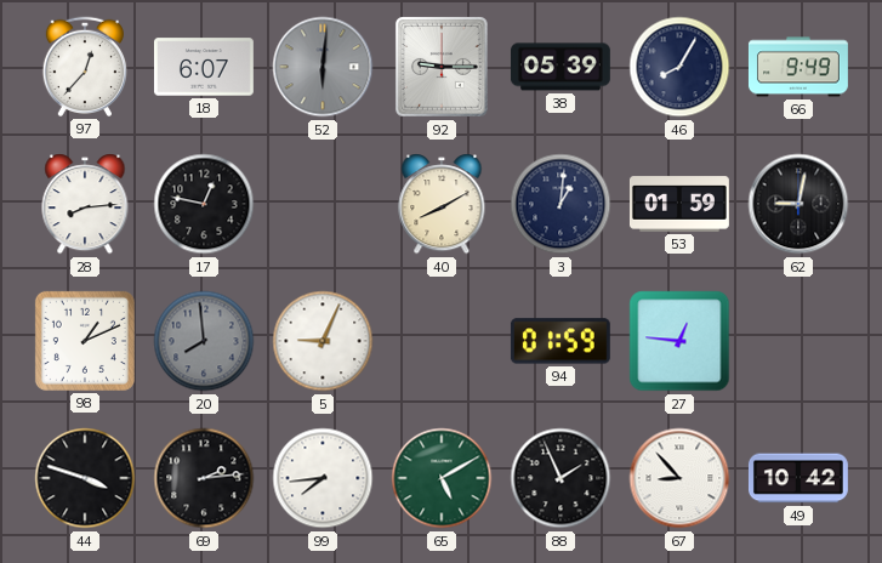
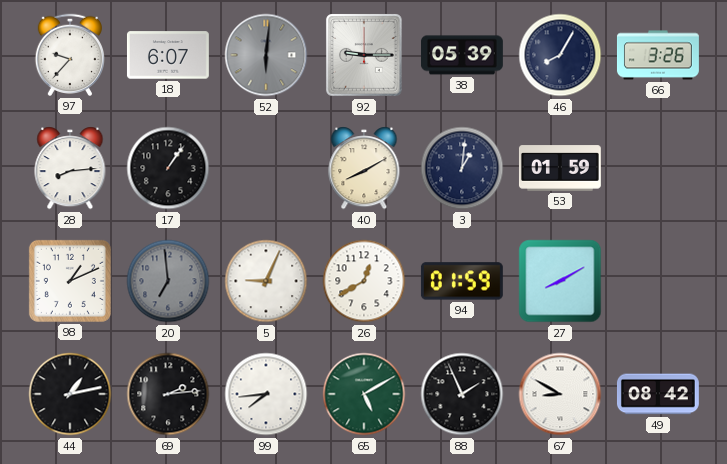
97: 12:37 -> 9:37
66: 9:49 -> 3:26
17: 12:47 -> 1:06
62: 9:02 -> none
20: 7:59 -> 6:59
26: none -> 12:40
27: 12:46 -> 8:10
44: 3:48 -> 1:13
67: 8:53 -> 8:50
49: 10:42 -> 08:42
